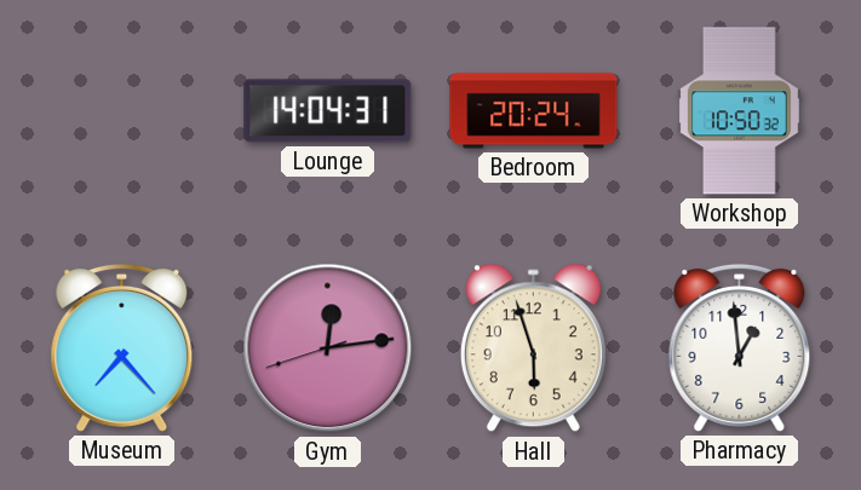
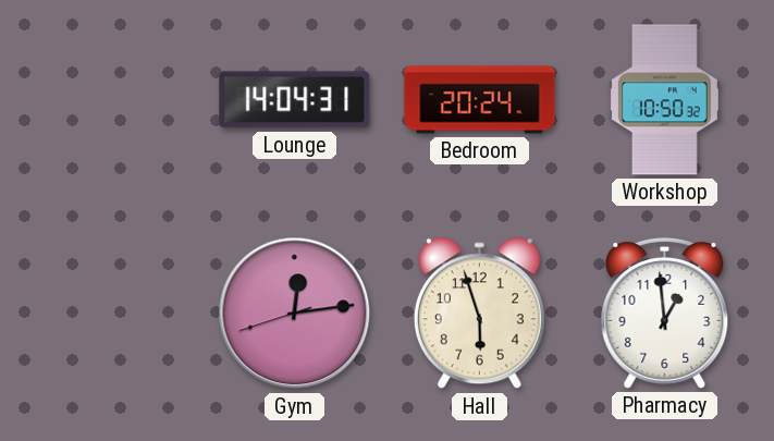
Museum: 7:23 -> none
